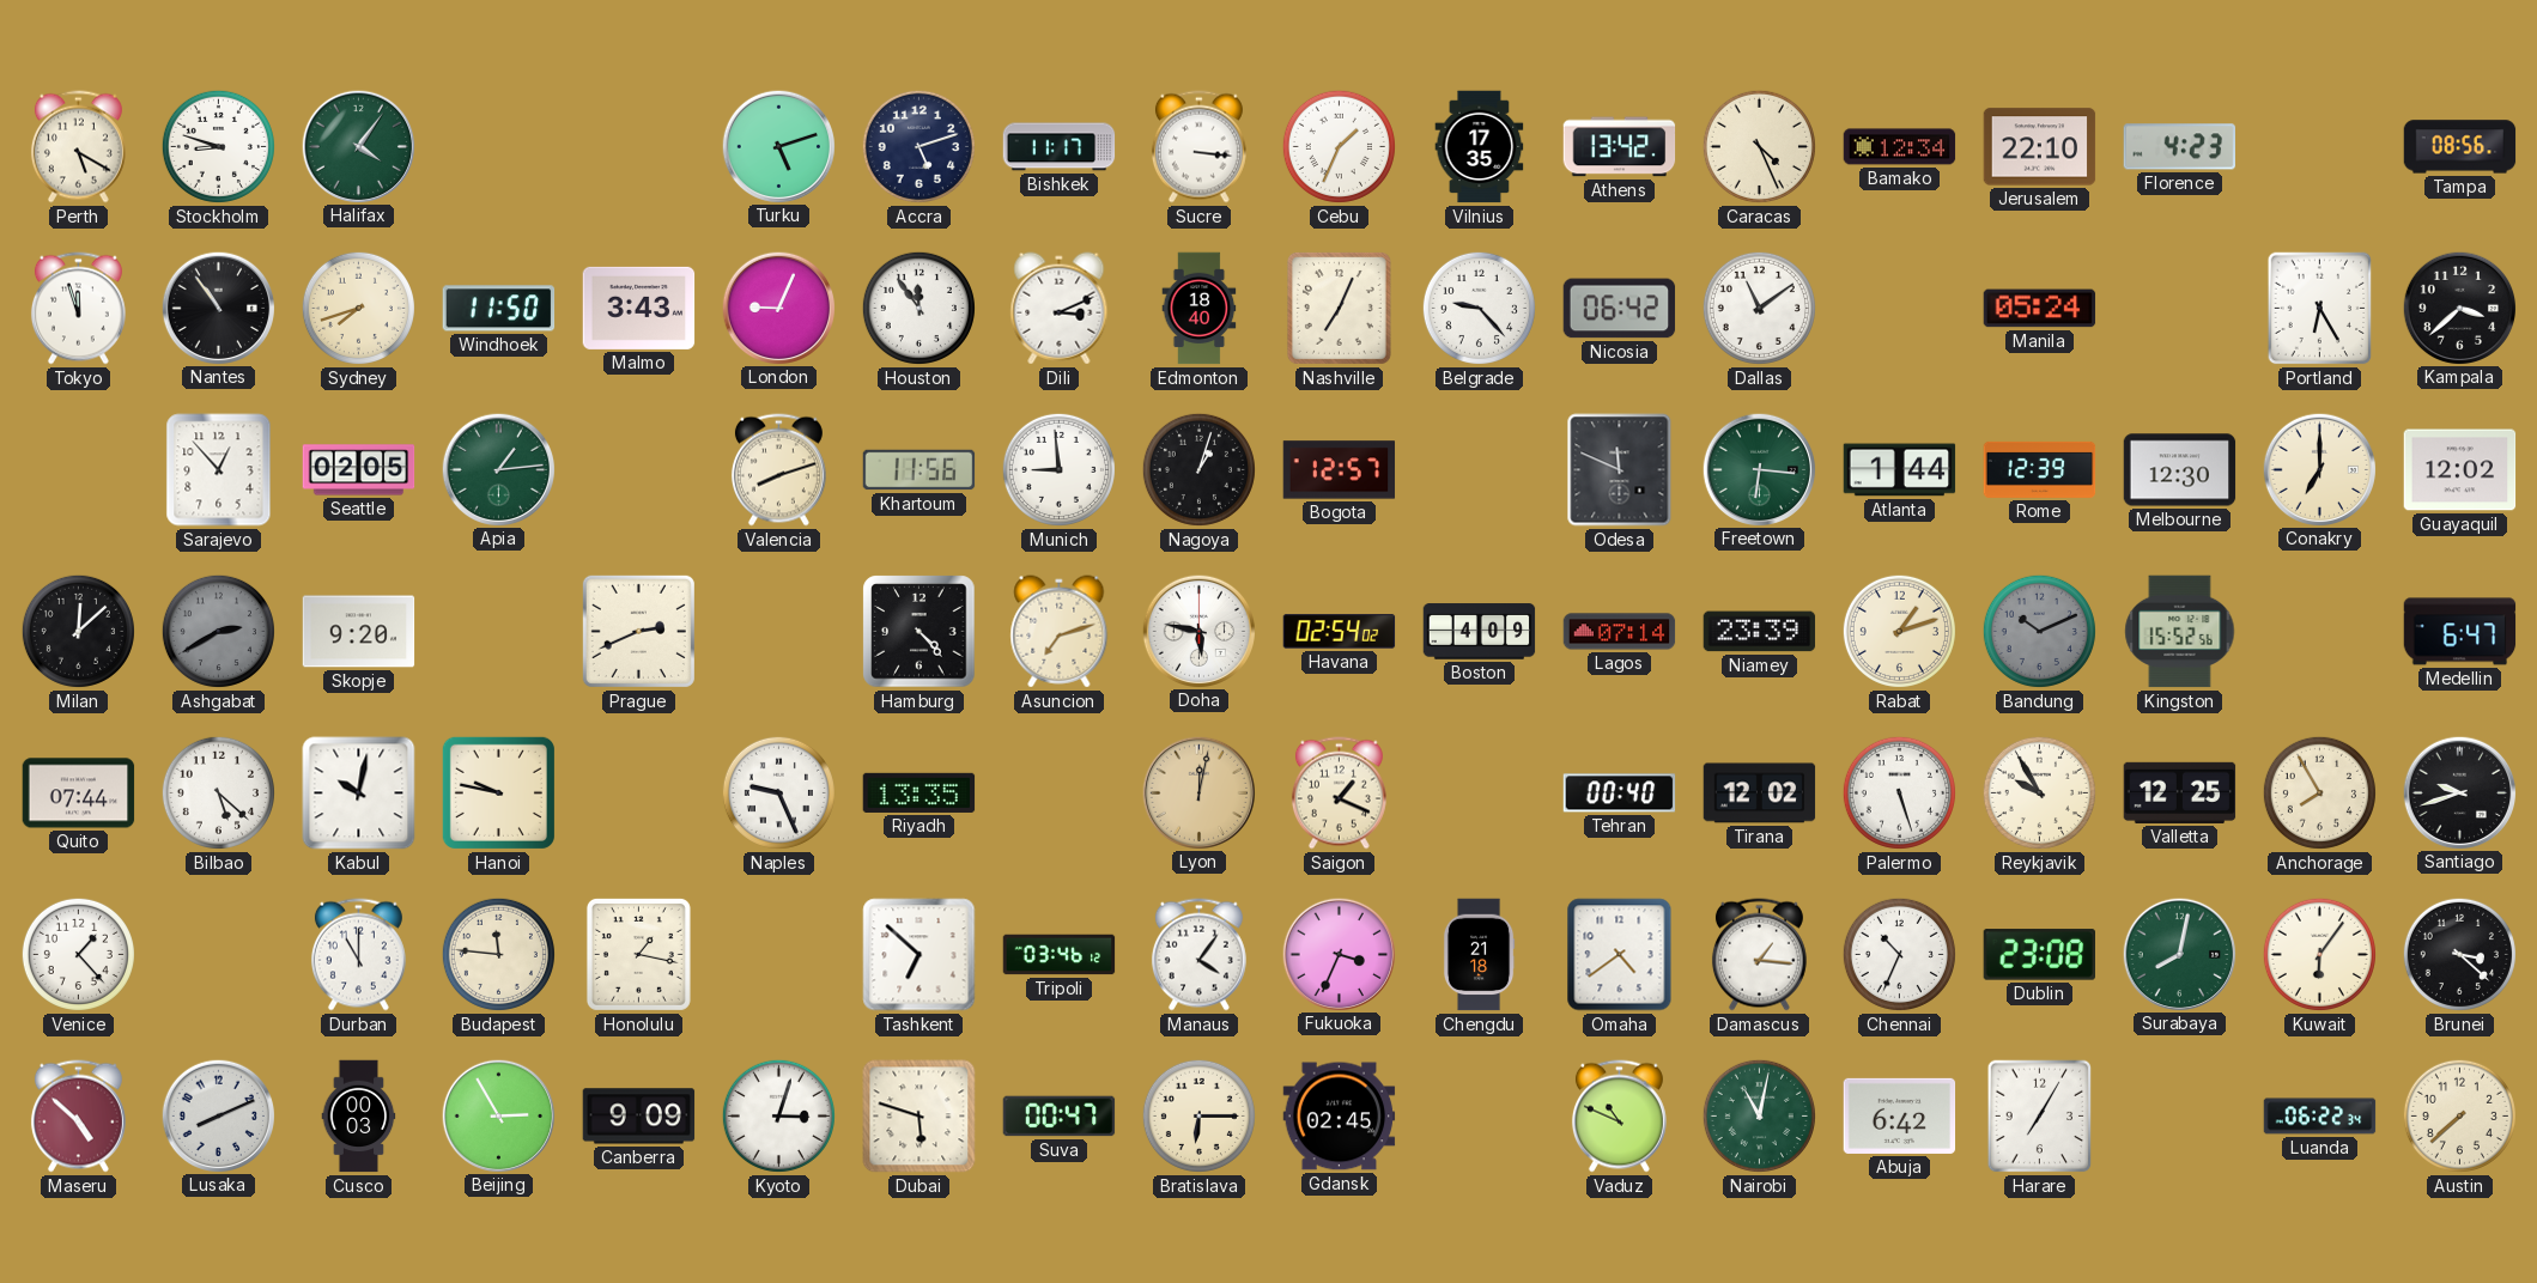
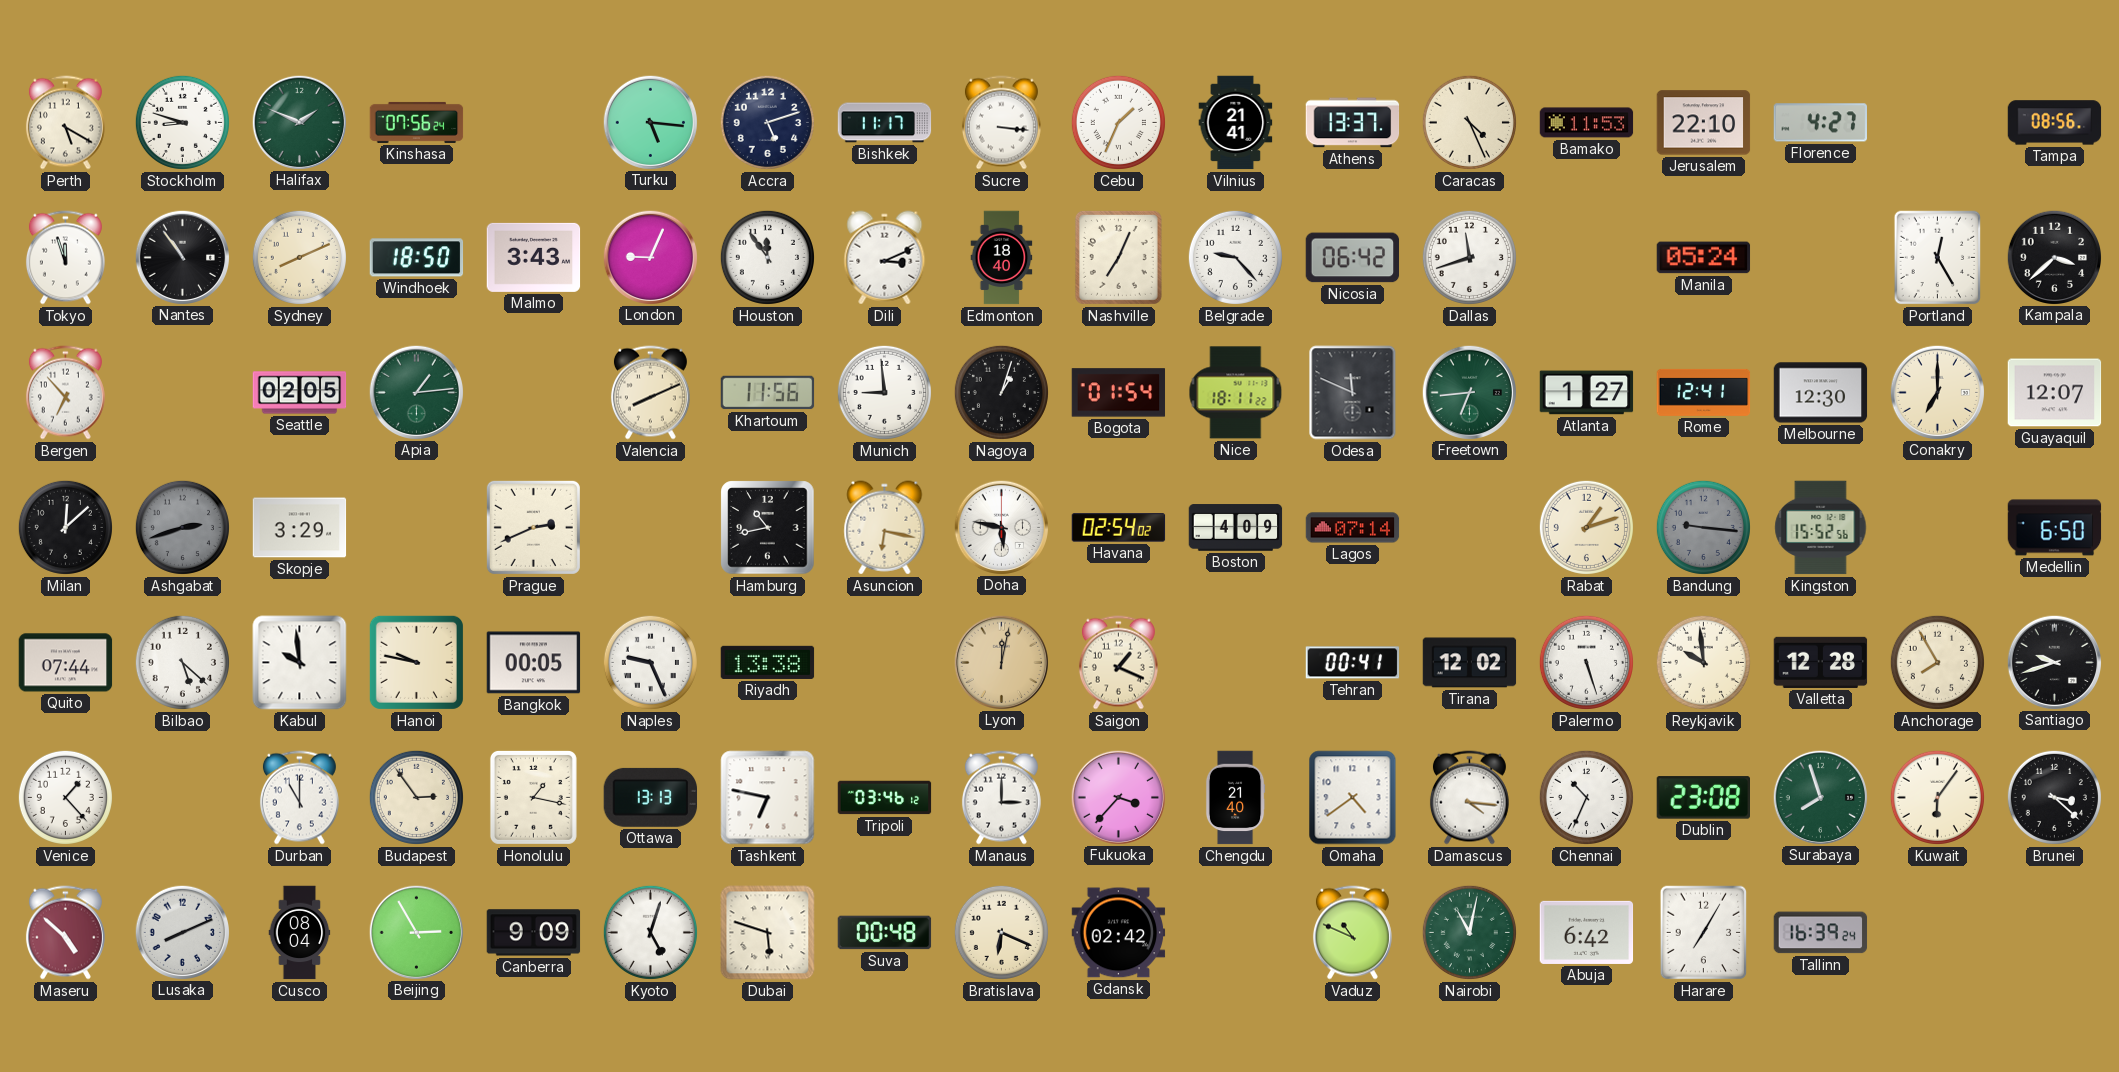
Halifax: 4:06 -> 1:49
Kinshasa: none -> 07:56
Turku: 5:12 -> 5:16
Vilnius: 17:35 -> 21:41
Athens: 13:42 -> 13:37
Bamako: 12:34 -> 11:53
Florence: 4:23 -> 4:27
Sydney: 7:42 -> 8:11
Windhoek: 11:50 -> 18:50
Dallas: 11:09 -> 11:42
Portland: 6:25 -> 12:25
Bergen: none -> 6:53
Sarajevo: 12:53 -> none
Valencia: 8:12 -> 8:11
Bogota: 12:57 -> 01:54
Nice: none -> 18:11
Freetown: 6:16 -> 6:44
Atlanta: 1:44 -> 1:27
Rome: 12:39 -> 12:41
Guayaquil: 12:02 -> 12:07
Ashgabat: 2:40 -> 2:42
Skopje: 9:20 -> 3:29
Hamburg: 4:23 -> 10:43
Asuncion: 7:12 -> 6:17
Niamey: 23:39 -> none
Bandung: 10:11 -> 9:16
Medellin: 6:47 -> 6:50
Kabul: 10:02 -> 9:59
Bangkok: none -> 00:05
Riyadh: 13:35 -> 13:38
Tehran: 00:40 -> 00:41
Reykjavik: 9:55 -> 9:59
Valletta: 12:25 -> 12:28
Budapest: 11:46 -> 2:54
Ottawa: none -> 13:13
Tashkent: 6:52 -> 6:47
Manaus: 4:06 -> 3:00
Fukuoka: 3:34 -> 3:37
Chengdu: 21:18 -> 21:40
Damascus: 1:16 -> 4:16
Surabaya: 8:02 -> 7:57
Cusco: 00:03 -> 08:04
Kyoto: 3:03 -> 5:03
Suva: 00:47 -> 00:48
Bratislava: 6:15 -> 6:19
Gdansk: 02:45 -> 02:42
Tallinn: none -> 16:39
Luanda: 06:22 -> none
Austin: 7:38 -> none
